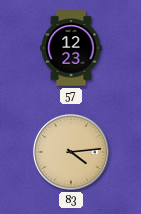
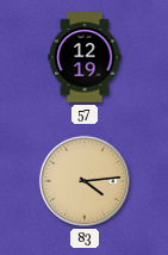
57: 12:23 -> 12:19
